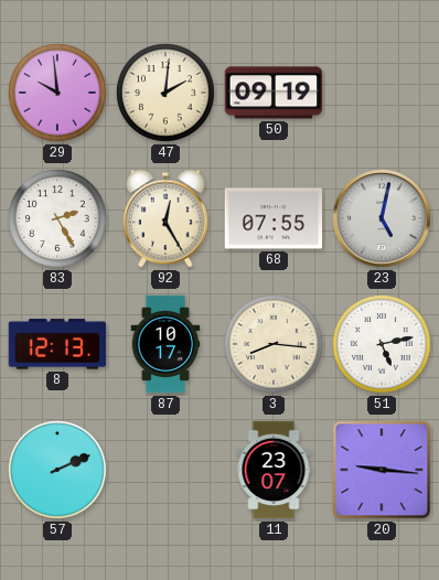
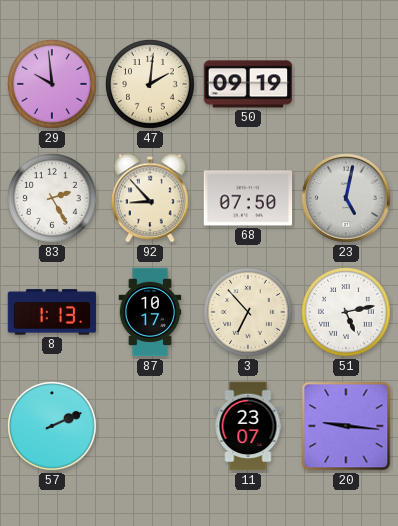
92: 12:25 -> 8:53
68: 07:55 -> 07:50
8: 12:13 -> 1:13
3: 8:16 -> 6:53
